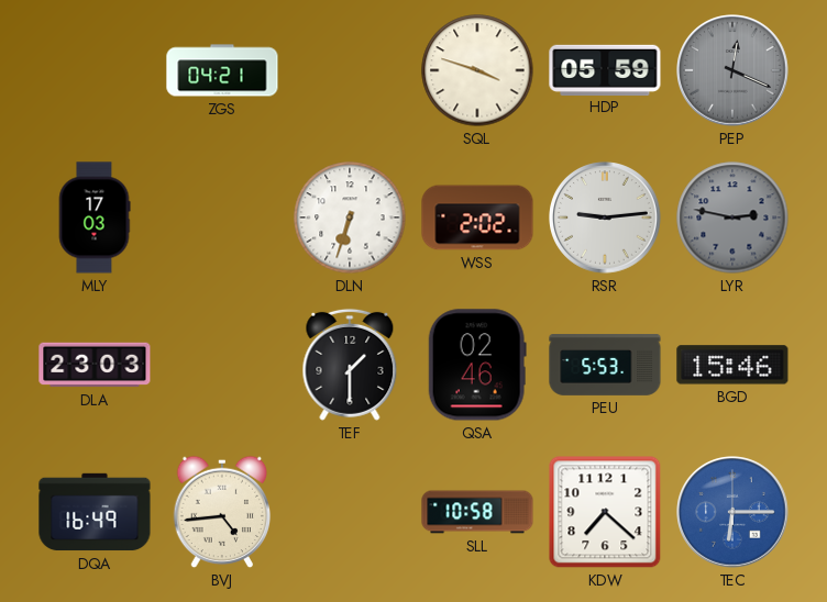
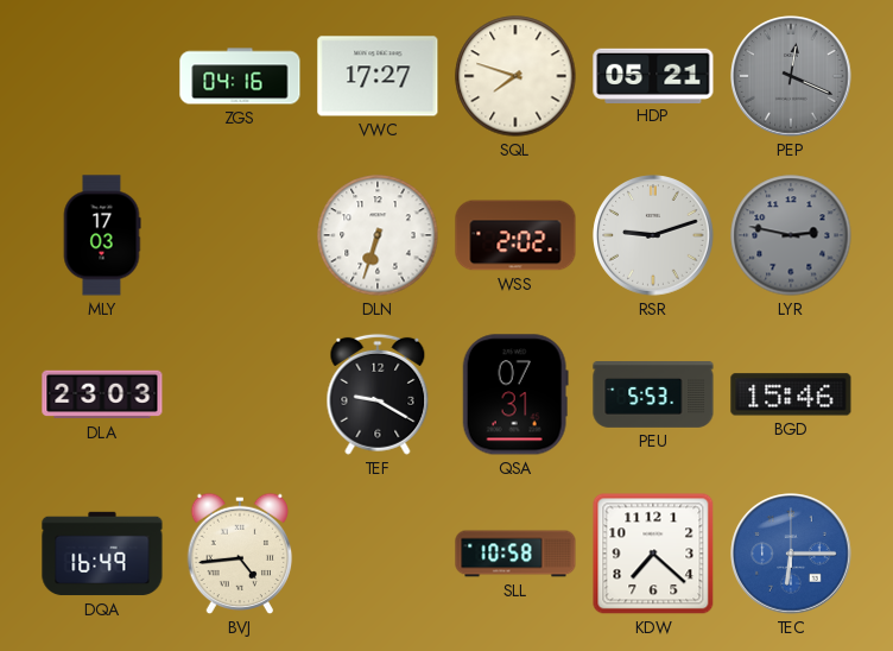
ZGS: 04:21 -> 04:16
VWC: none -> 17:27
SQL: 3:48 -> 7:48
HDP: 05:59 -> 05:21
RSR: 9:14 -> 9:12
TEF: 1:30 -> 9:20
QSA: 02:46 -> 07:31
